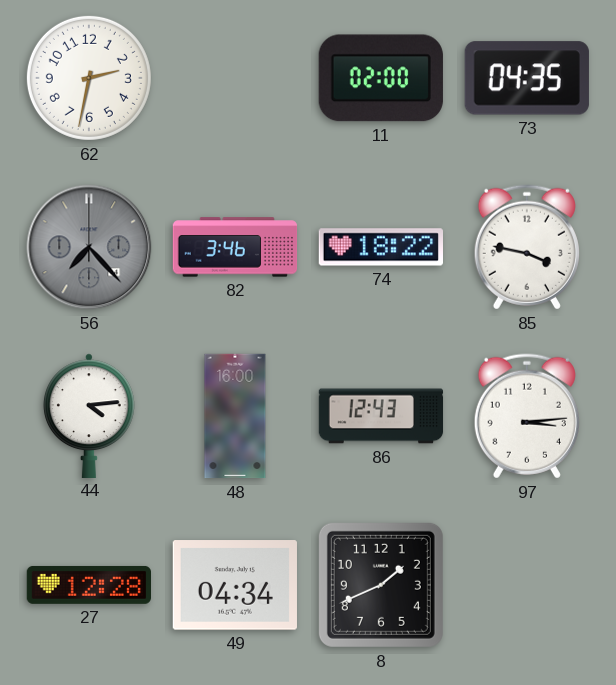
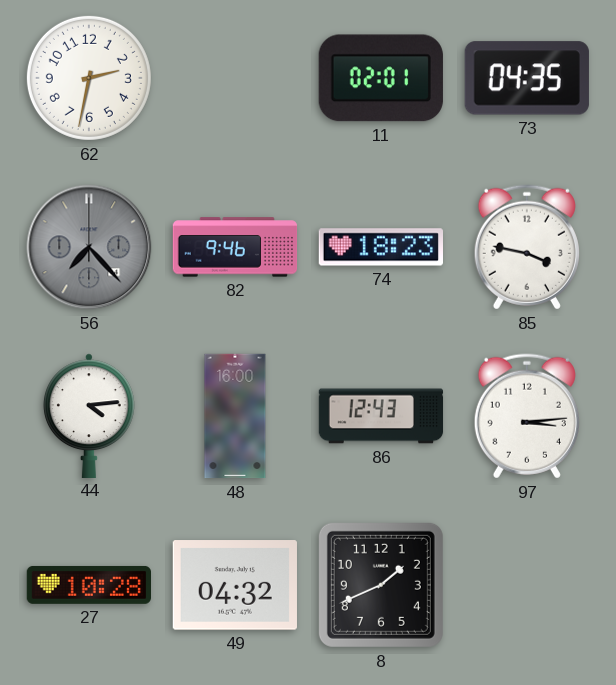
11: 02:00 -> 02:01
82: 3:46 -> 9:46
74: 18:22 -> 18:23
27: 12:28 -> 10:28
49: 04:34 -> 04:32
